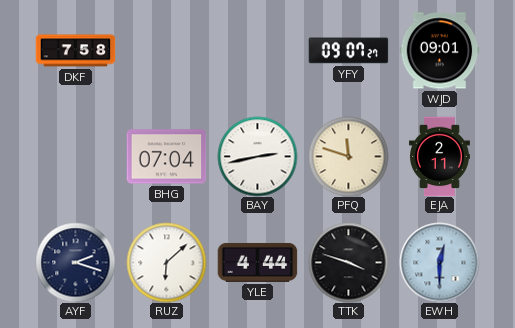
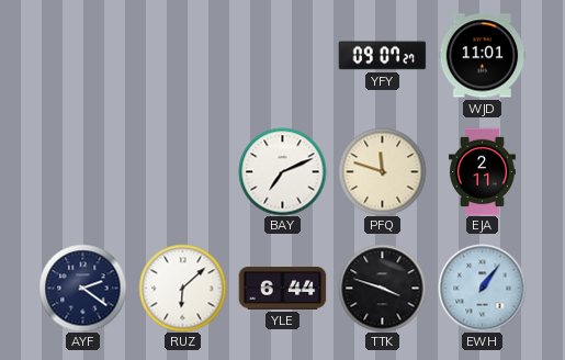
DKF: 7:58 -> none
WJD: 09:01 -> 11:01
BHG: 07:04 -> none
BAY: 2:43 -> 7:11
AYF: 2:18 -> 2:21
YLE: 4:44 -> 6:44
EWH: 12:30 -> 1:06
